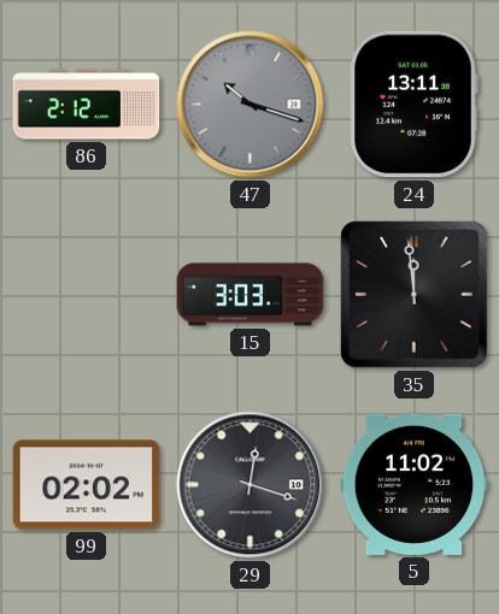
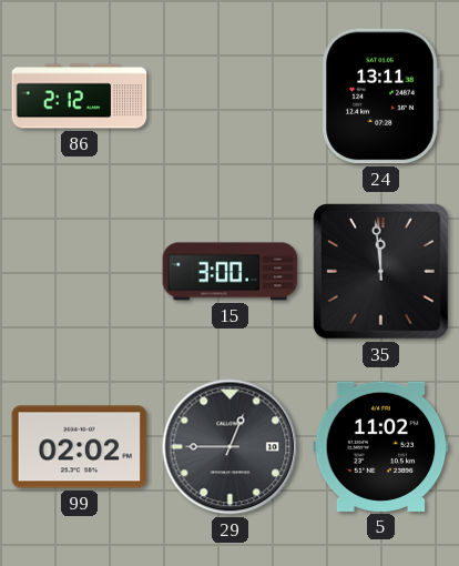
47: 10:18 -> none
15: 3:03 -> 3:00
29: 12:18 -> 12:45
